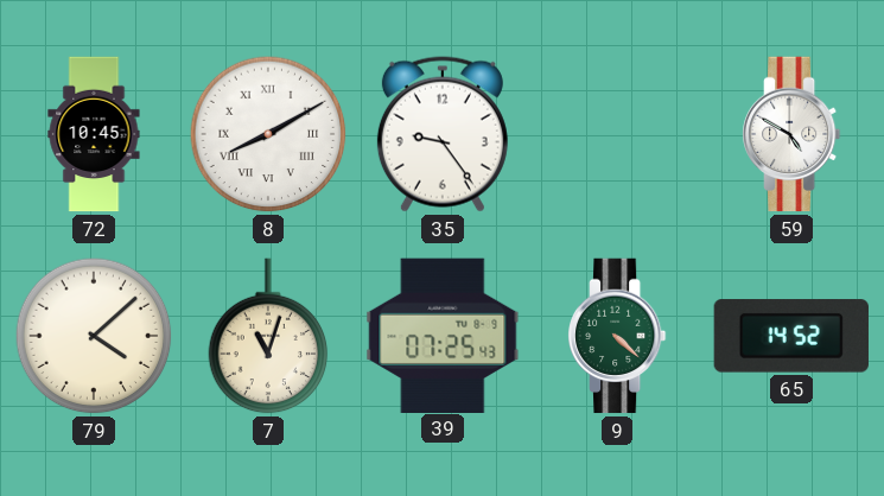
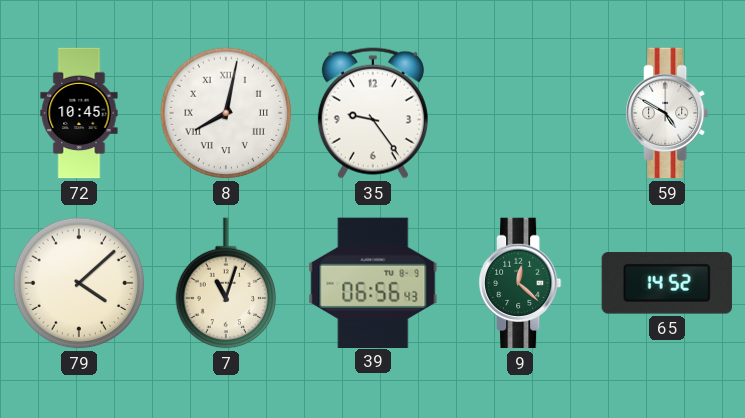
8: 8:10 -> 8:02
39: 07:25 -> 06:56
9: 4:22 -> 12:22
